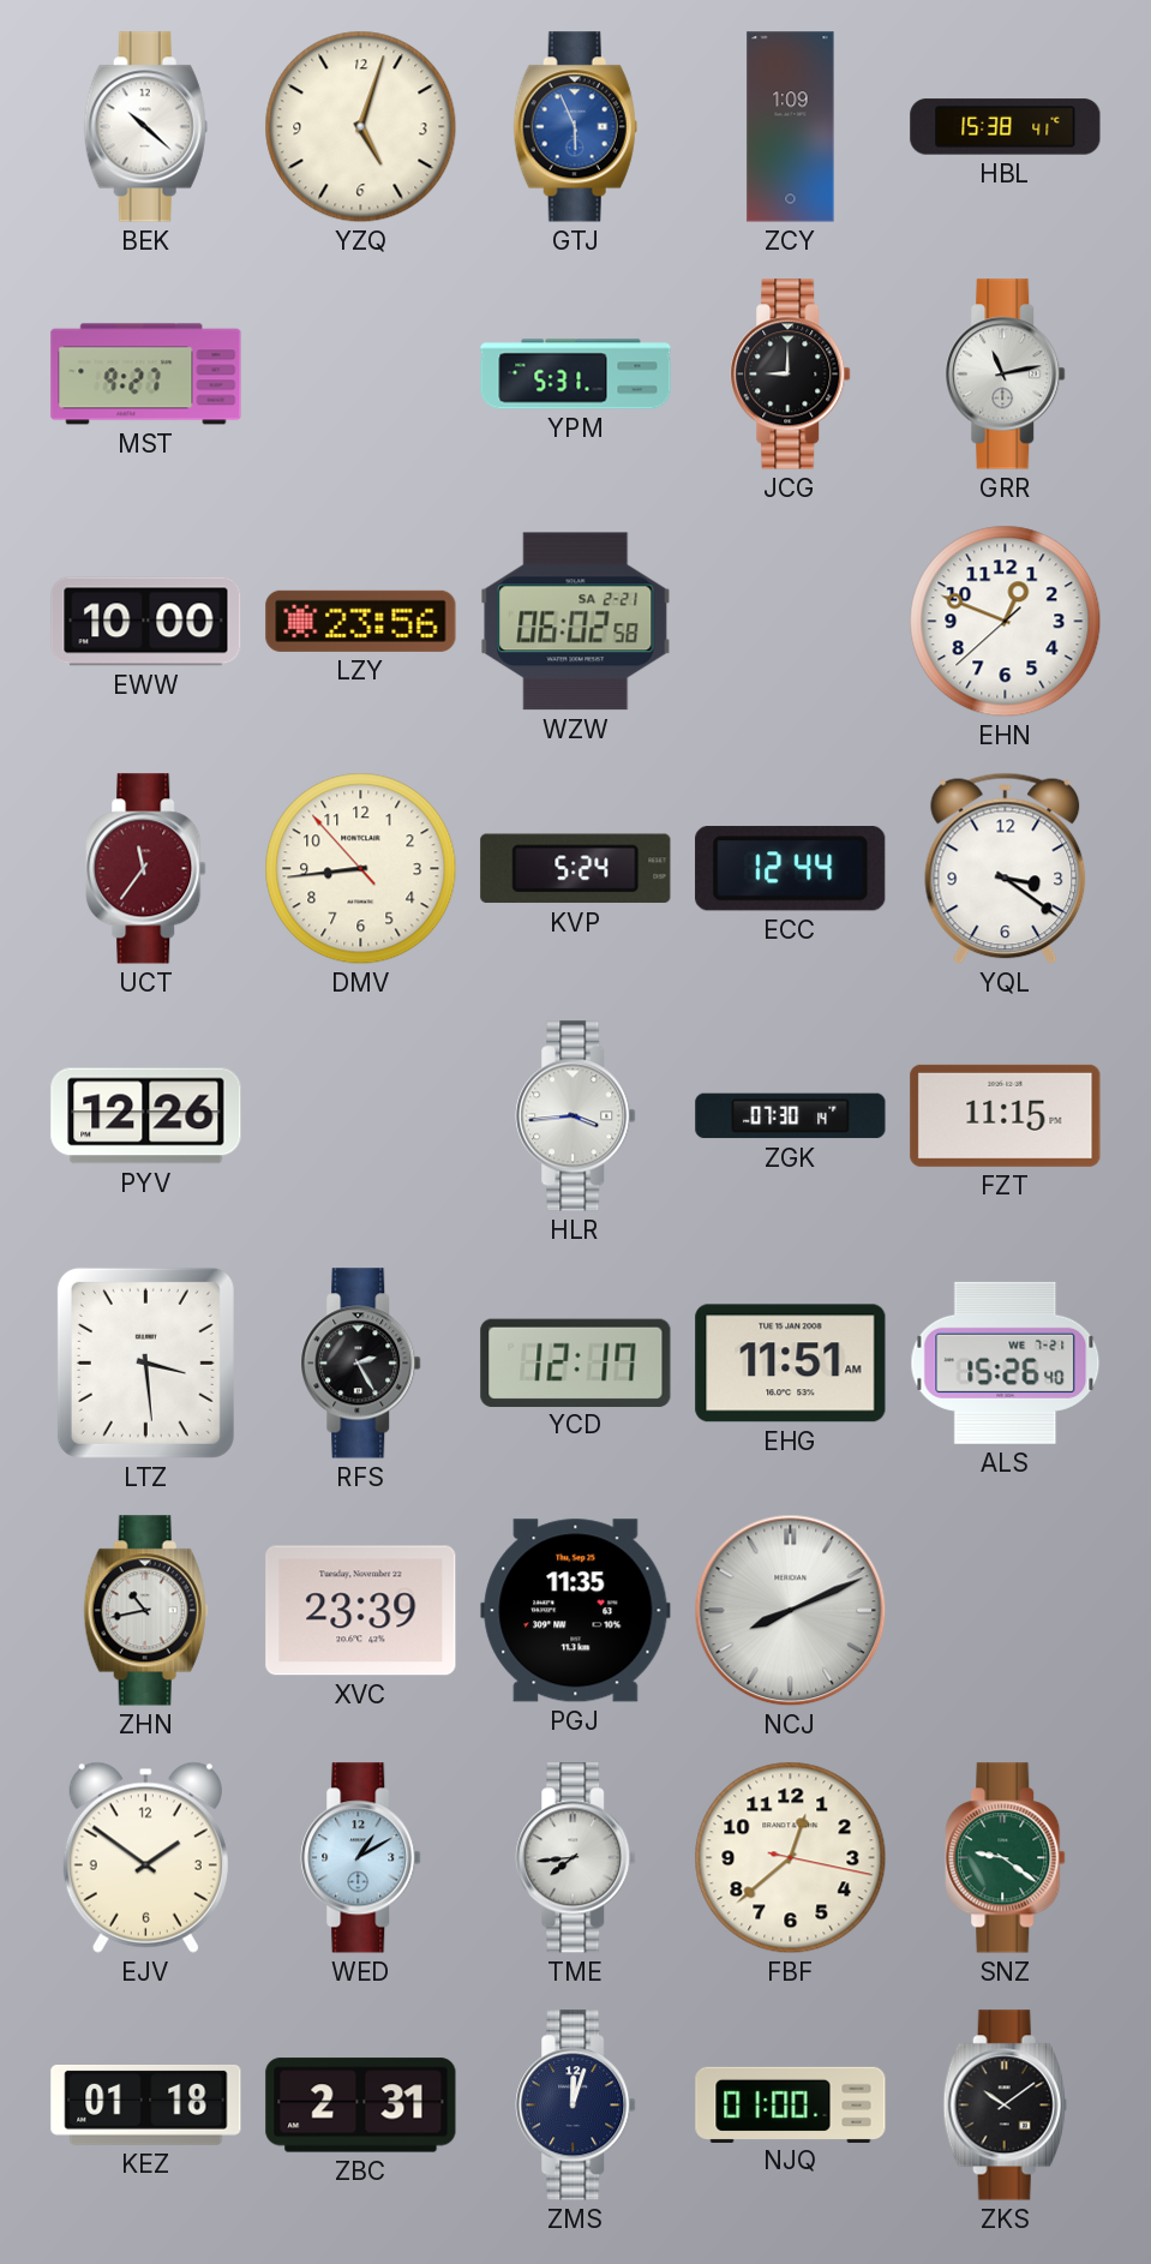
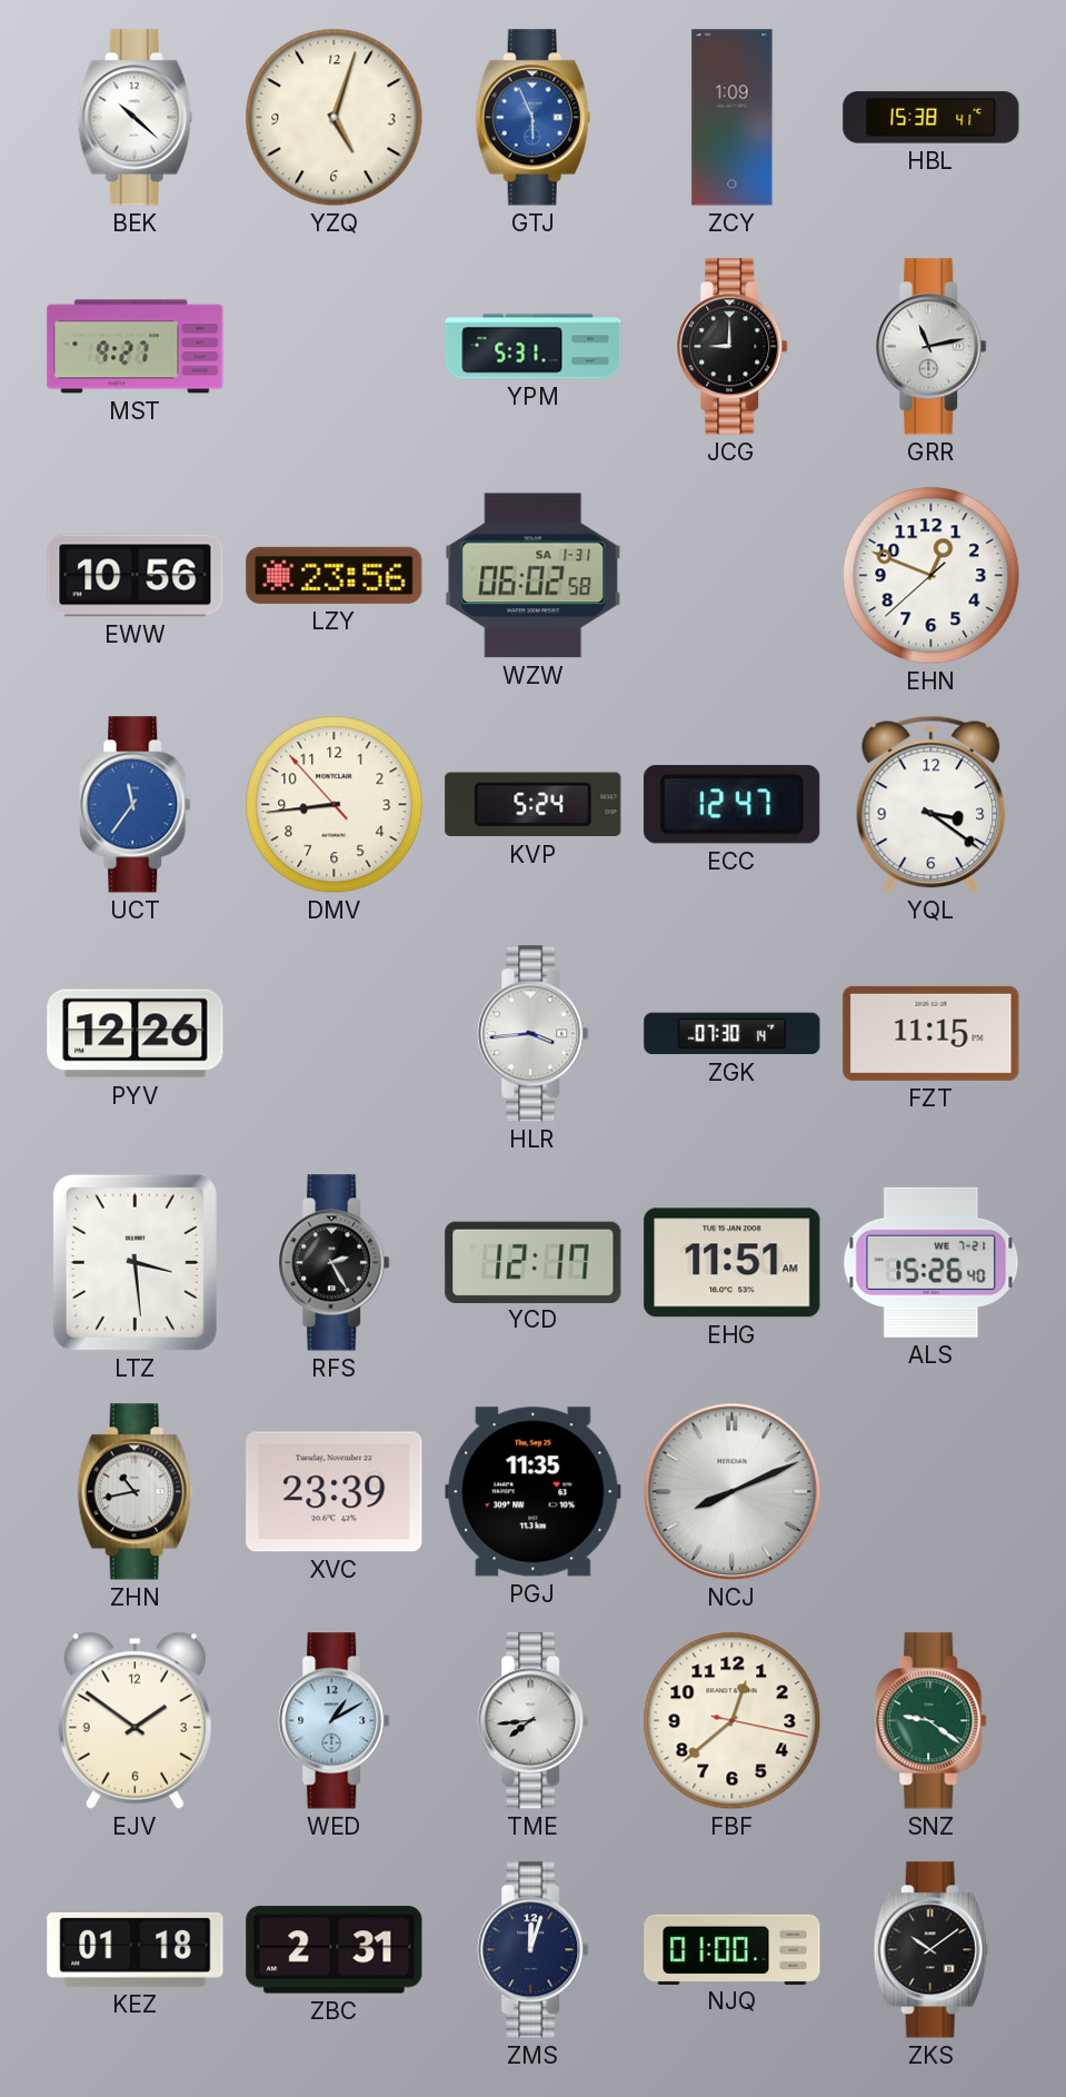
EWW: 10:00 -> 10:56
WZW date: SA 2-21 -> SA 1-31
UCT dial: burgundy -> blue
ECC: 12:44 -> 12:47
